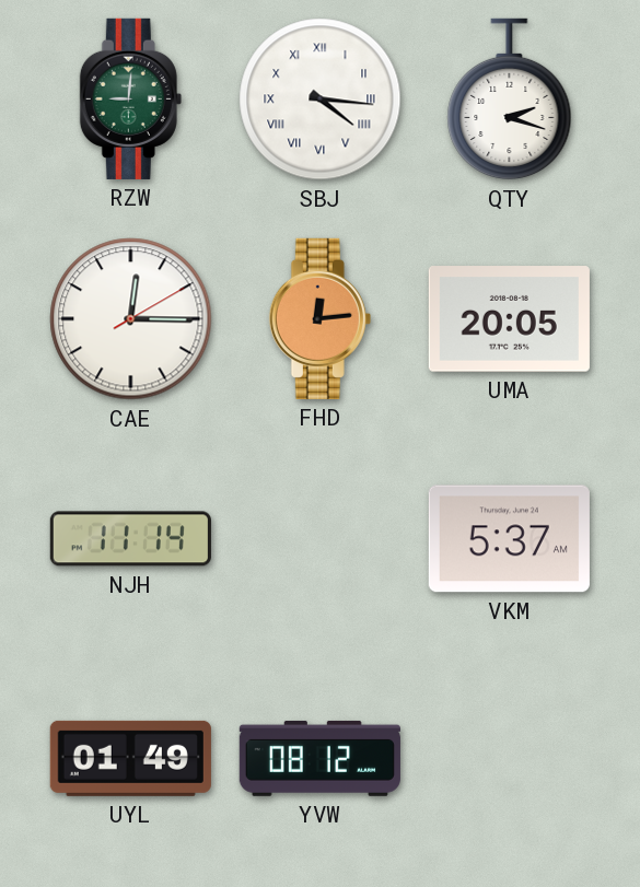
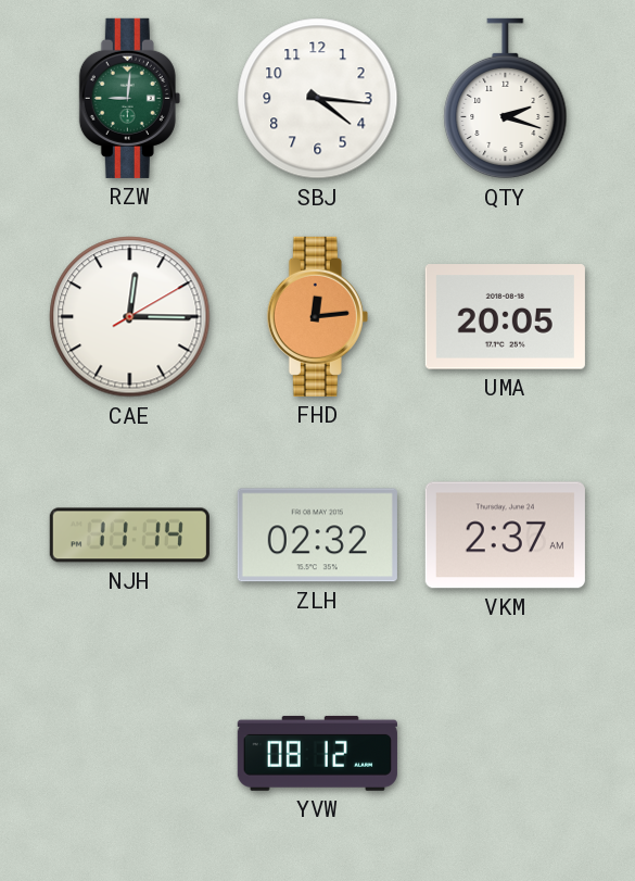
SBJ numerals: Roman -> Arabic
ZLH: none -> 02:32
VKM: 5:37 -> 2:37
UYL: 01:49 -> none
